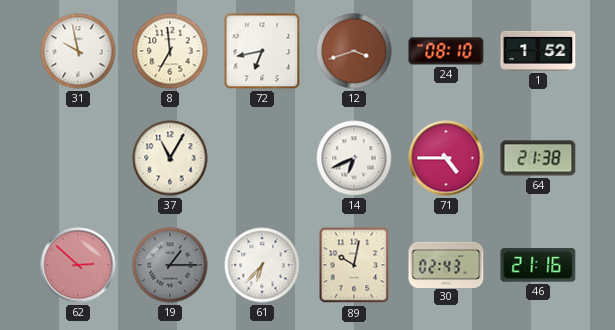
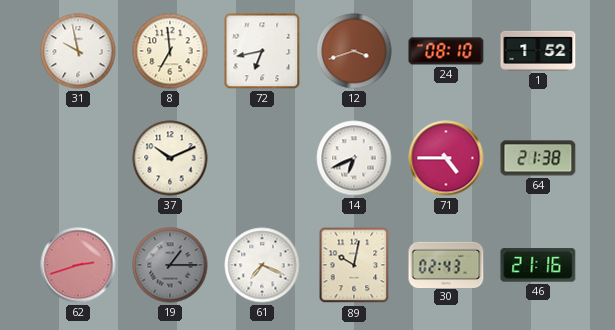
37: 11:05 -> 10:11
62: 2:52 -> 2:42
61: 6:37 -> 7:19
